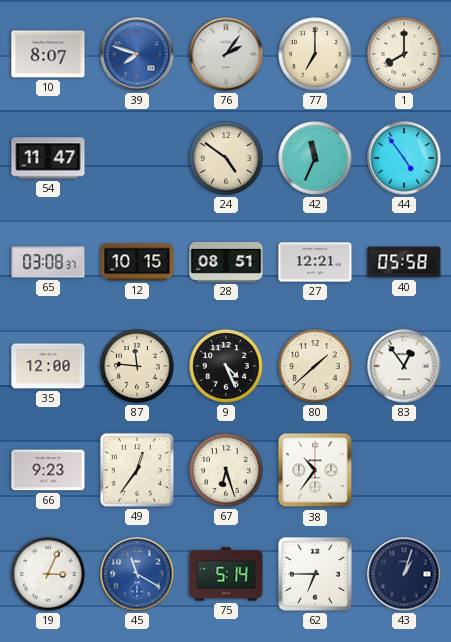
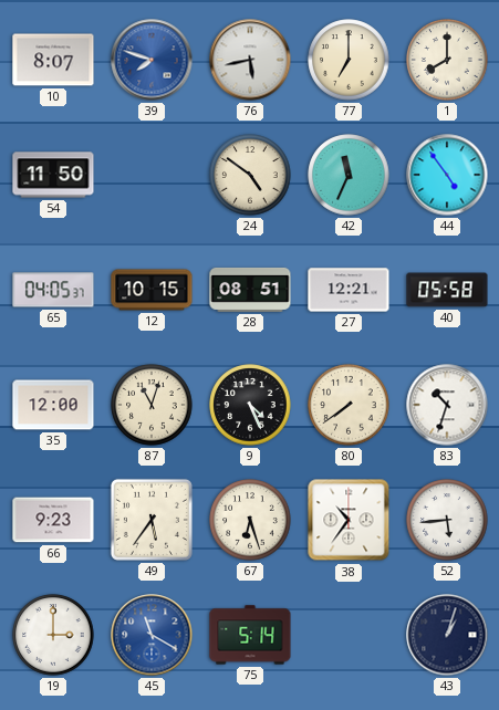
76: 2:06 -> 5:43
54: 11:47 -> 11:50
65: 03:08 -> 04:05
87: 11:46 -> 11:03
80: 1:38 -> 7:39
83: 12:54 -> 10:33
49: 12:36 -> 5:36
52: none -> 5:44
19: 3:04 -> 3:00
62: 6:45 -> none
